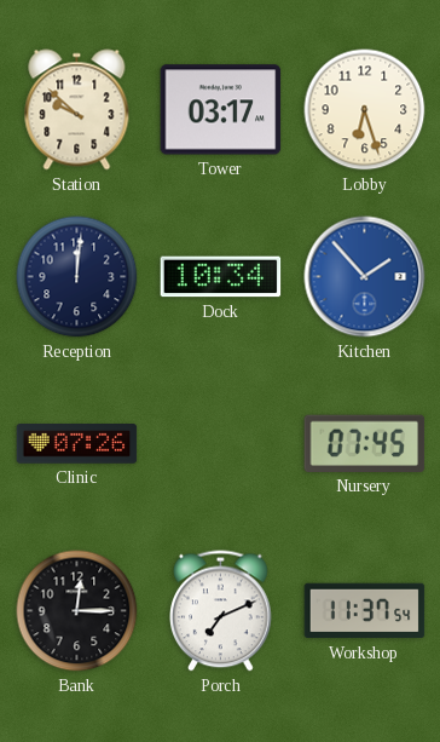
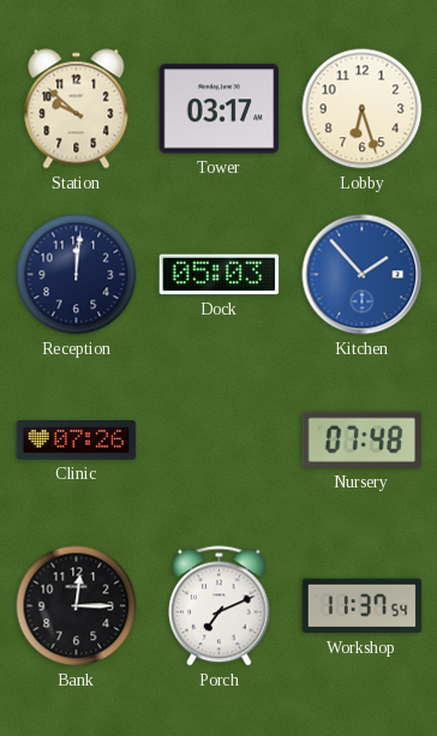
Dock: 10:34 -> 05:03
Nursery: 07:45 -> 07:48
